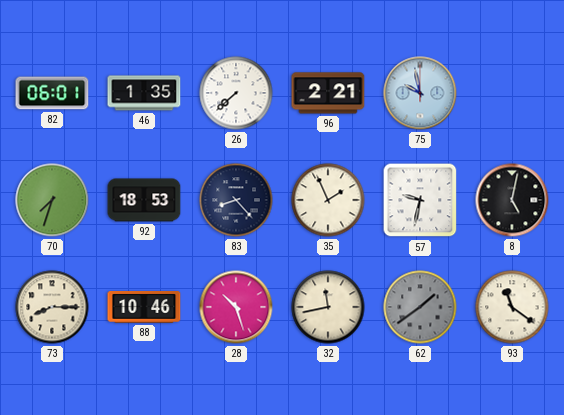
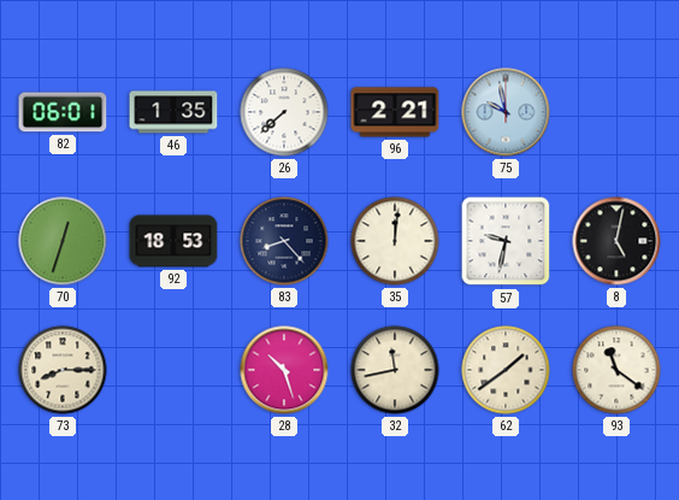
70: 7:33 -> 12:33
35: 1:56 -> 12:01
88: 10:46 -> none
62 dial: grey -> cream
